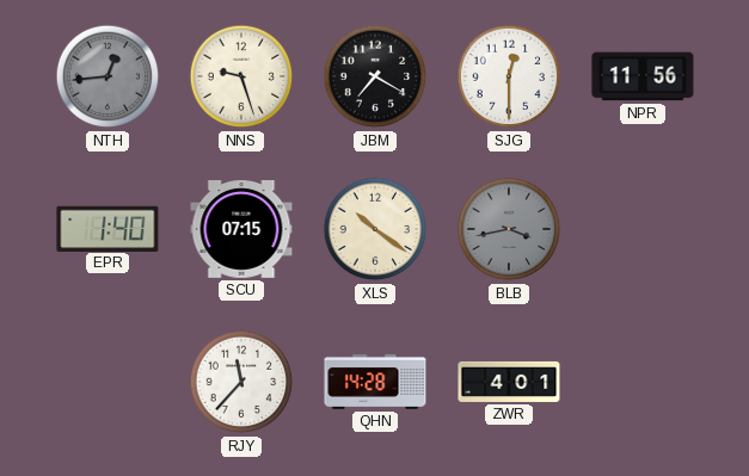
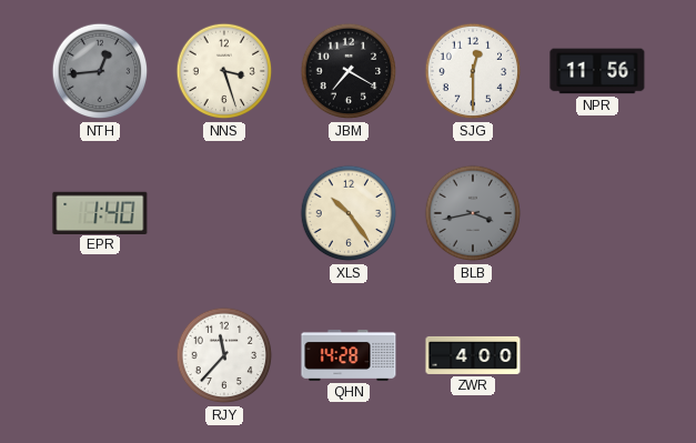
NNS: 9:27 -> 3:27
SCU: 07:15 -> none
XLS: 10:21 -> 10:24
ZWR: 4:01 -> 4:00
